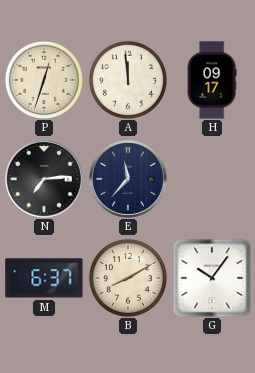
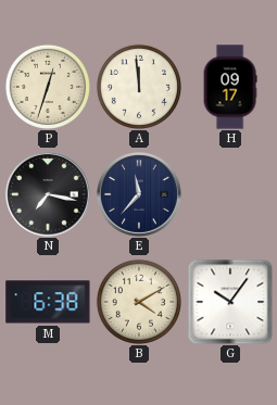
N: 7:14 -> 7:17
M: 6:37 -> 6:38
B: 8:10 -> 4:10
